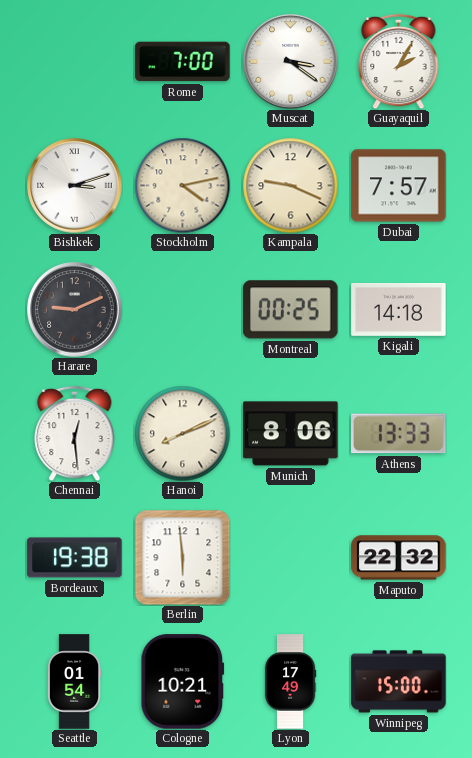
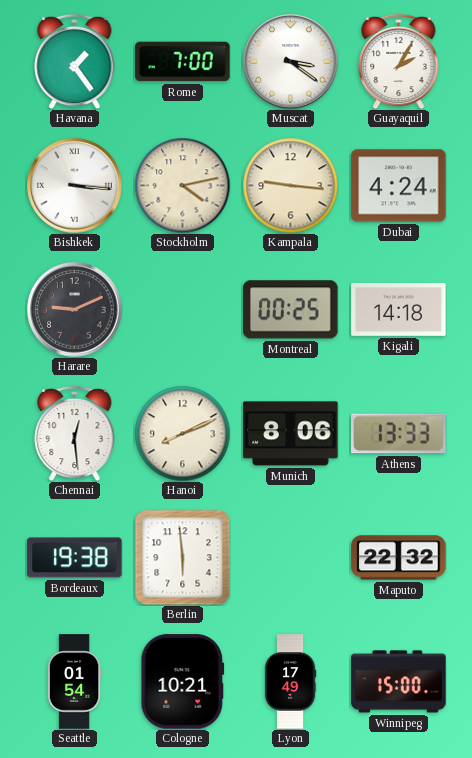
Havana: none -> 1:24
Bishkek: 3:12 -> 3:16
Kampala: 9:19 -> 9:16
Dubai: 7:57 -> 4:24
